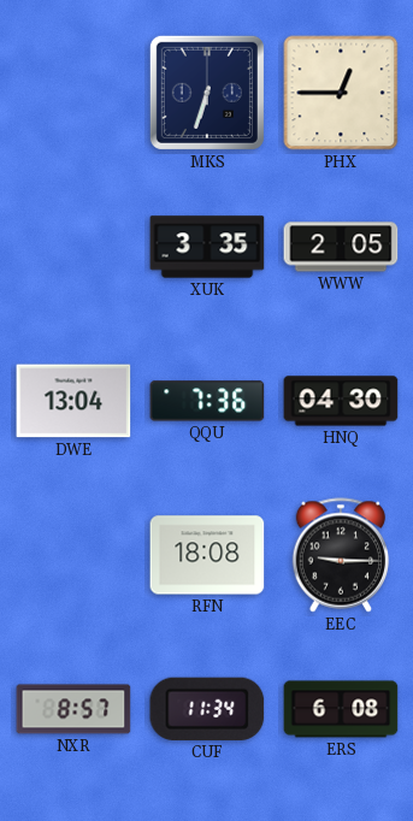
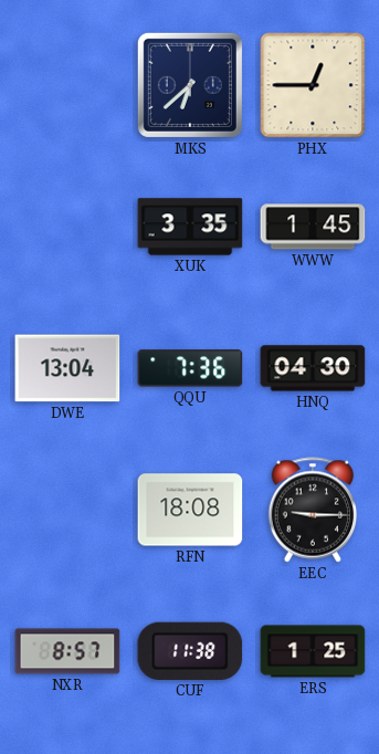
MKS: 6:33 -> 6:38
WWW: 2:05 -> 1:45
CUF: 11:34 -> 11:38
ERS: 6:08 -> 1:25
